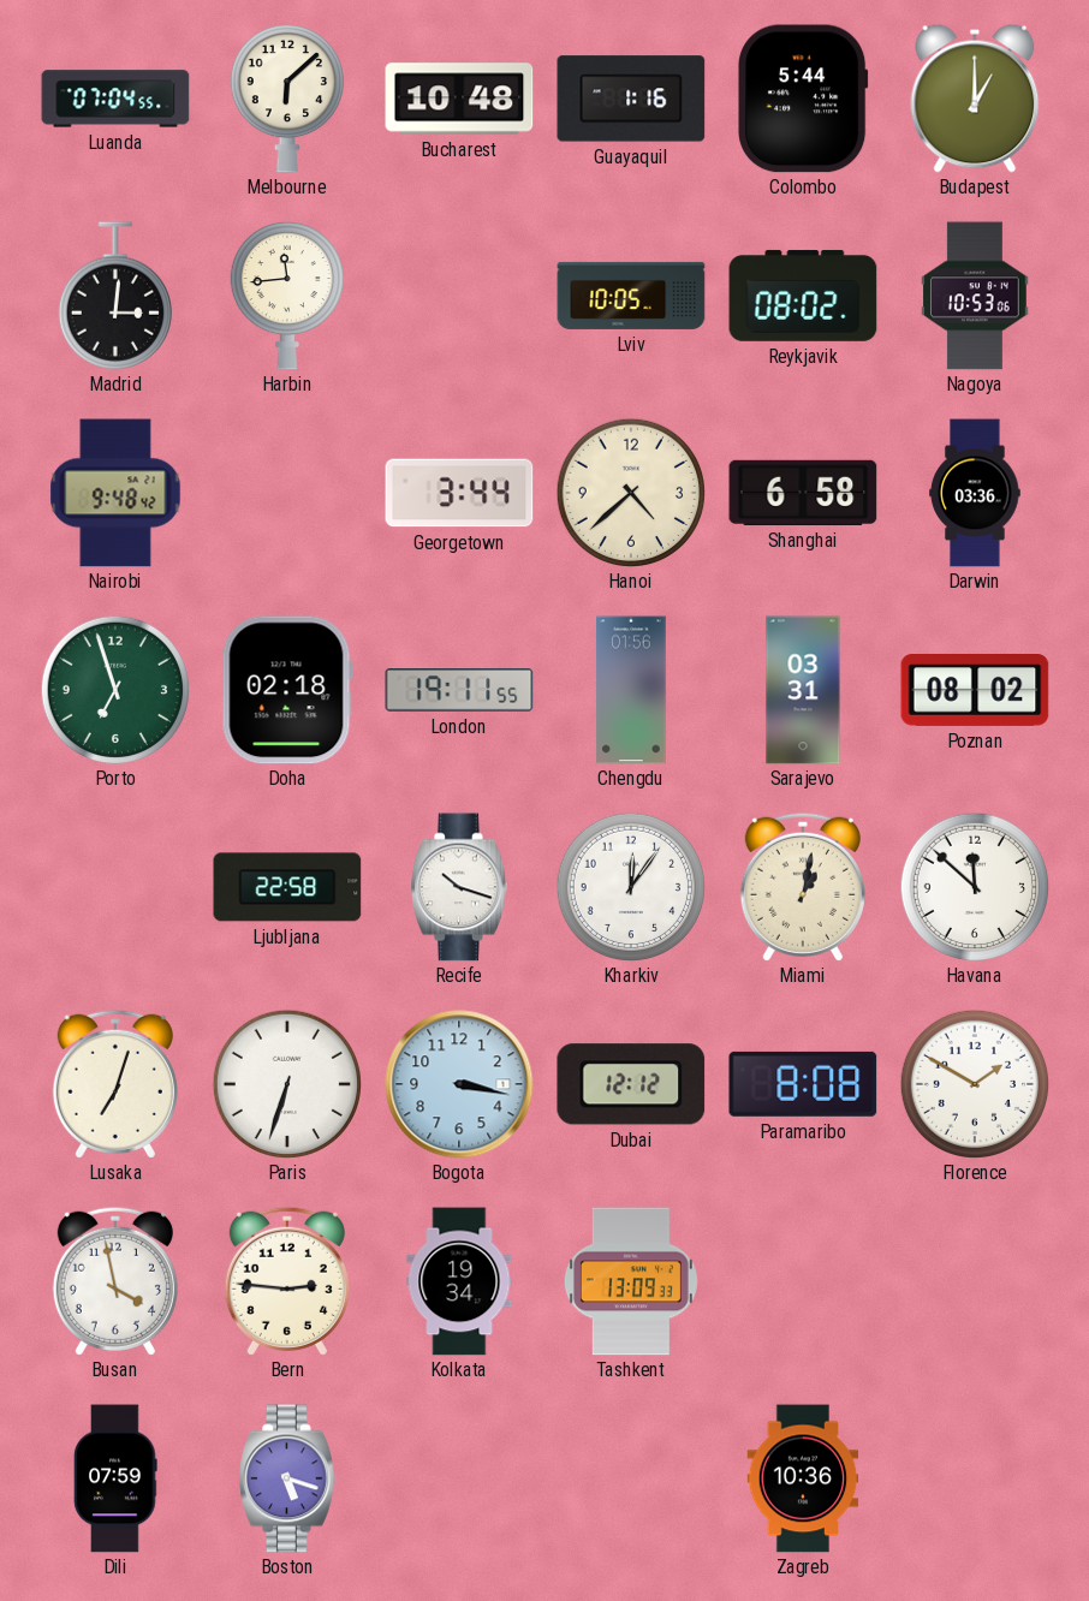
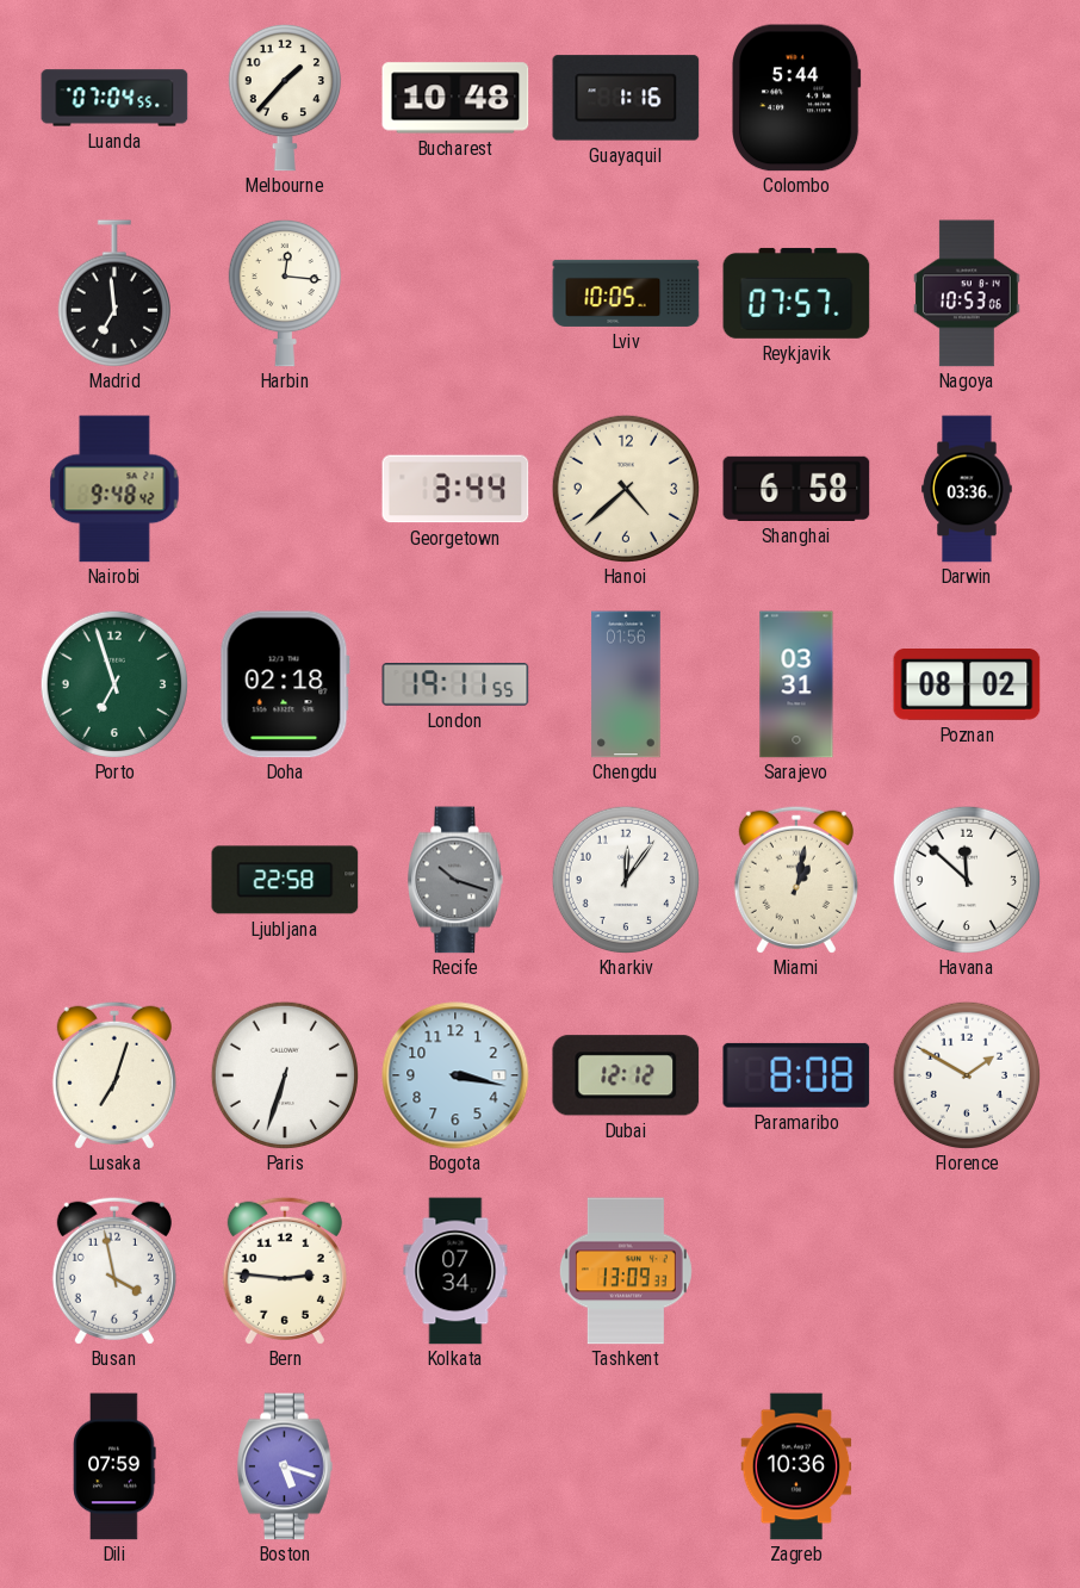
Melbourne: 6:08 -> 1:37
Budapest: 1:00 -> none
Madrid: 3:01 -> 6:59
Harbin: 11:44 -> 12:16
Reykjavik: 08:02 -> 07:57
Recife dial: white -> grey
Kolkata: 19:34 -> 07:34
